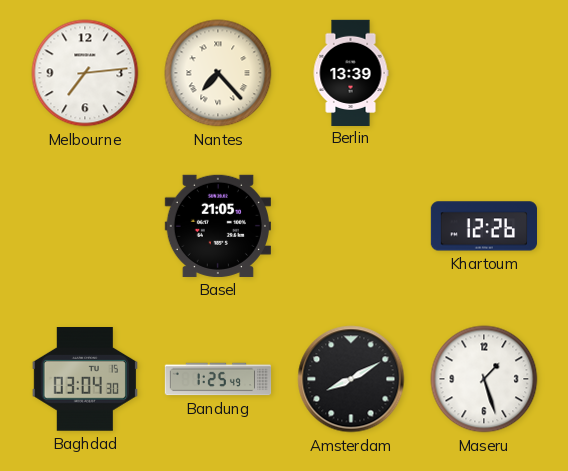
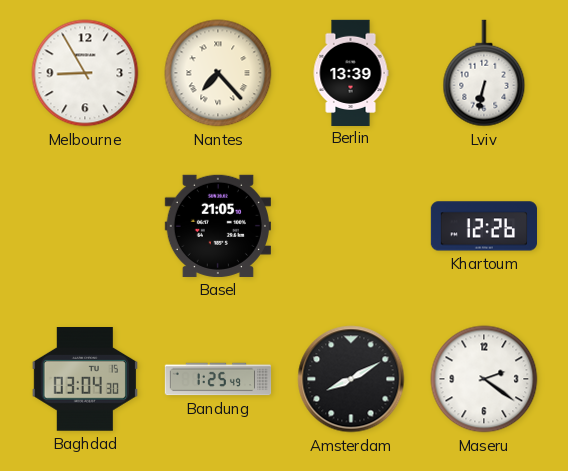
Melbourne: 7:14 -> 8:55
Lviv: none -> 6:32
Maseru: 1:27 -> 2:21
